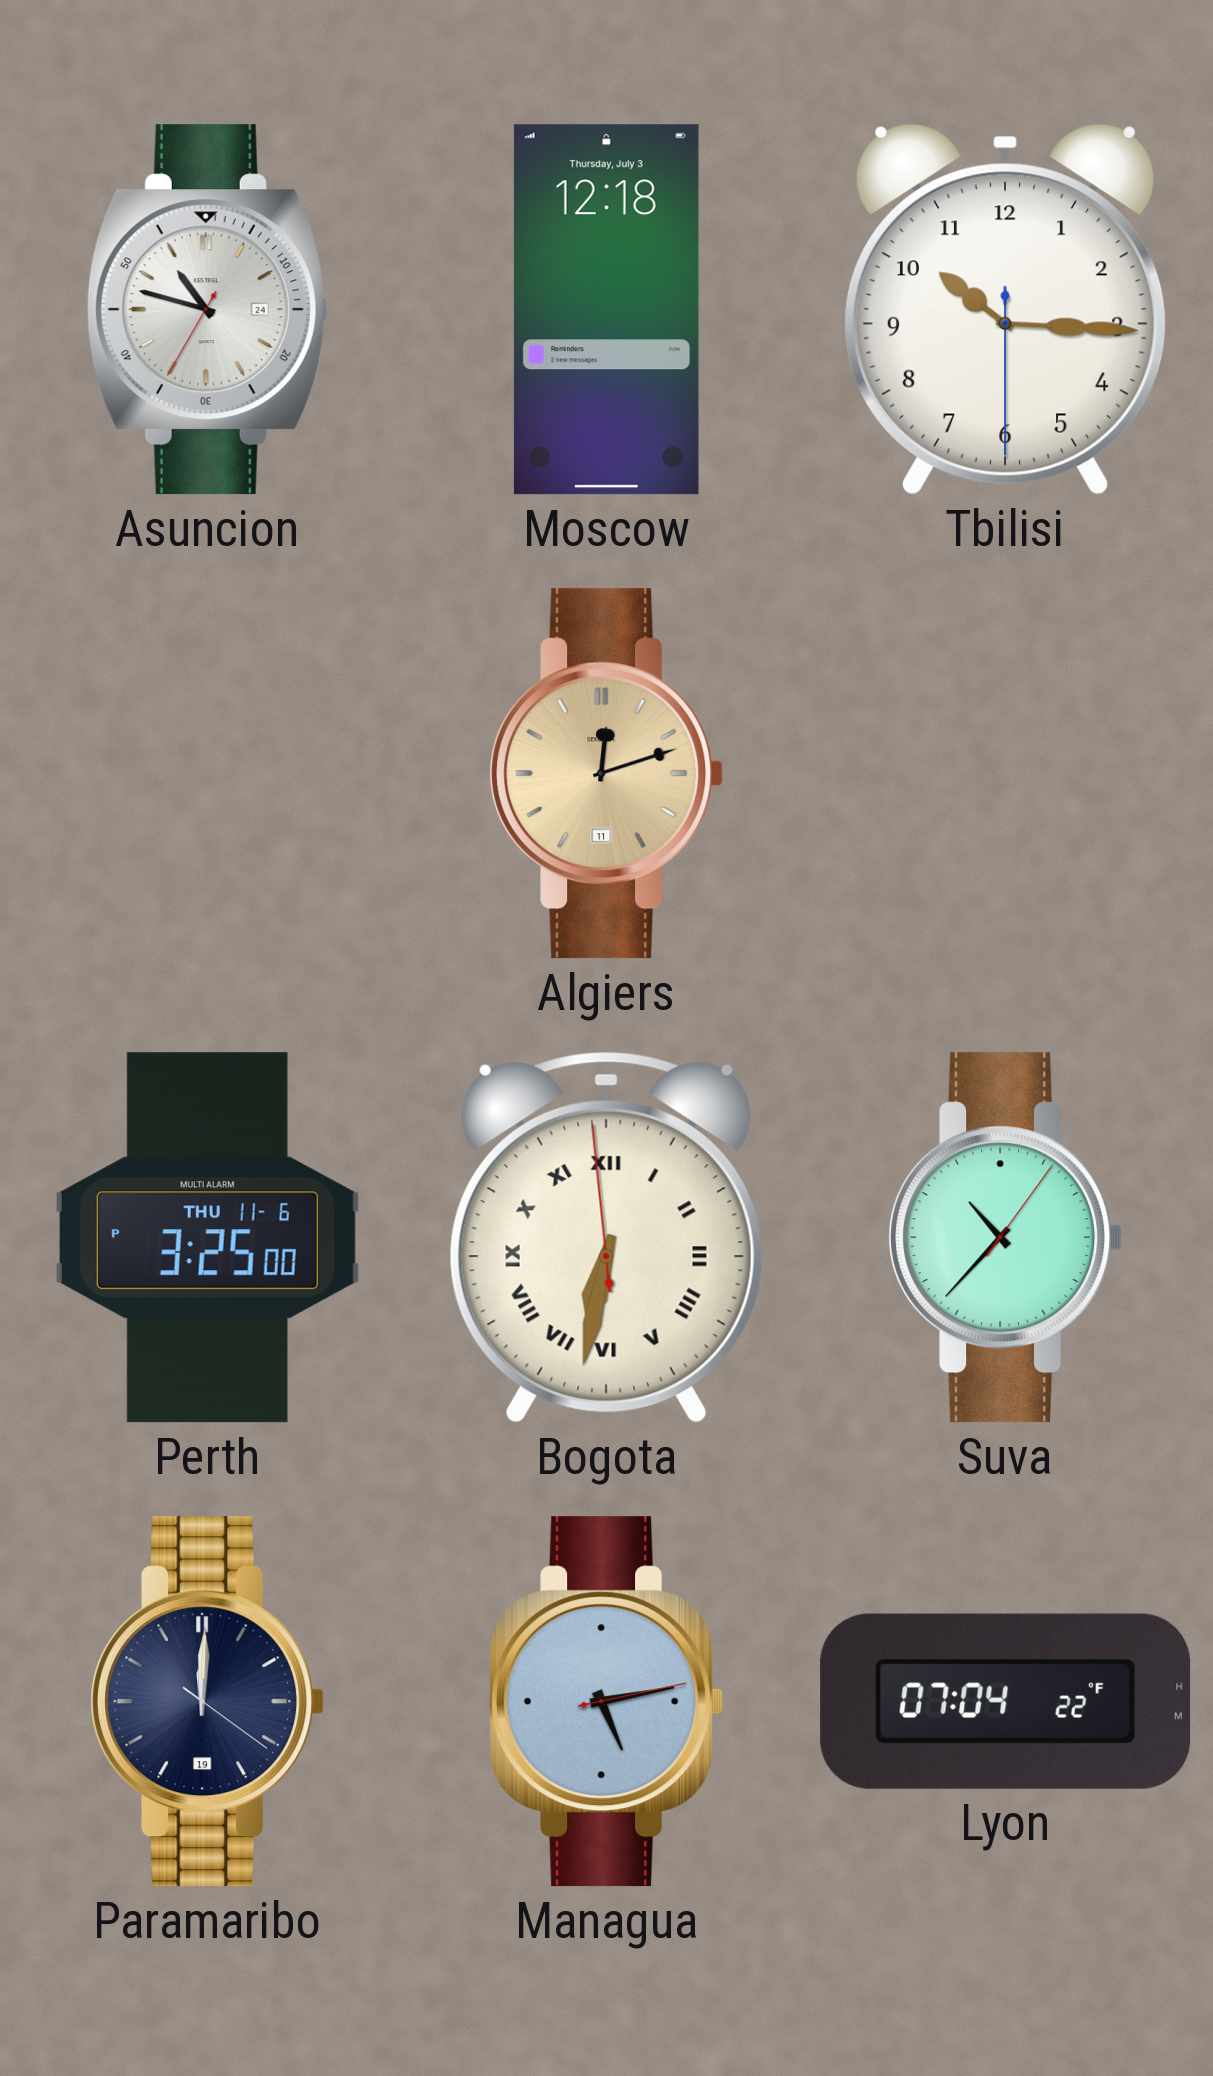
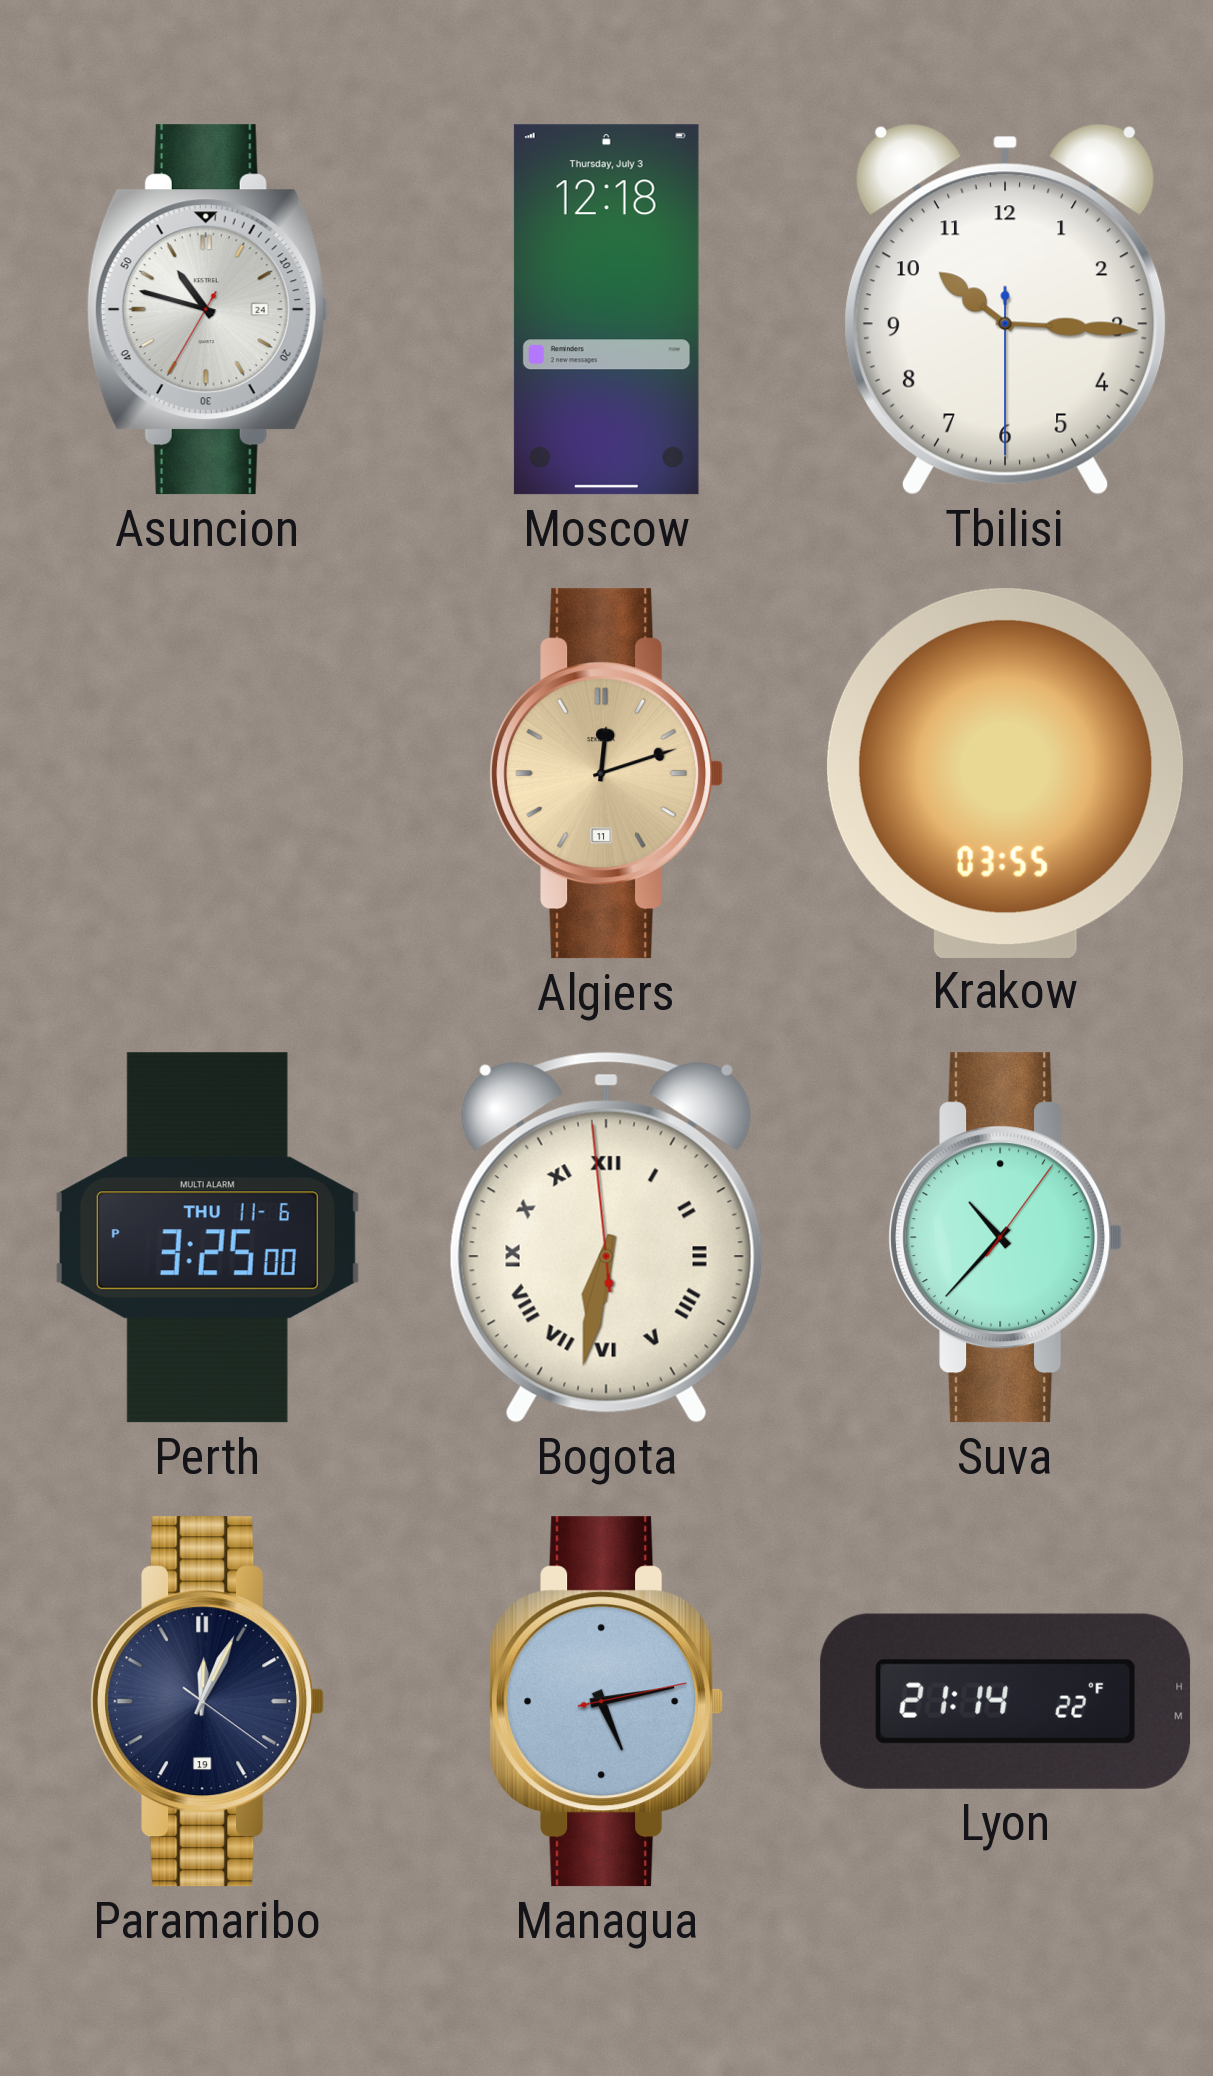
Krakow: none -> 03:55
Paramaribo: 12:00 -> 12:04
Lyon: 07:04 -> 21:14
